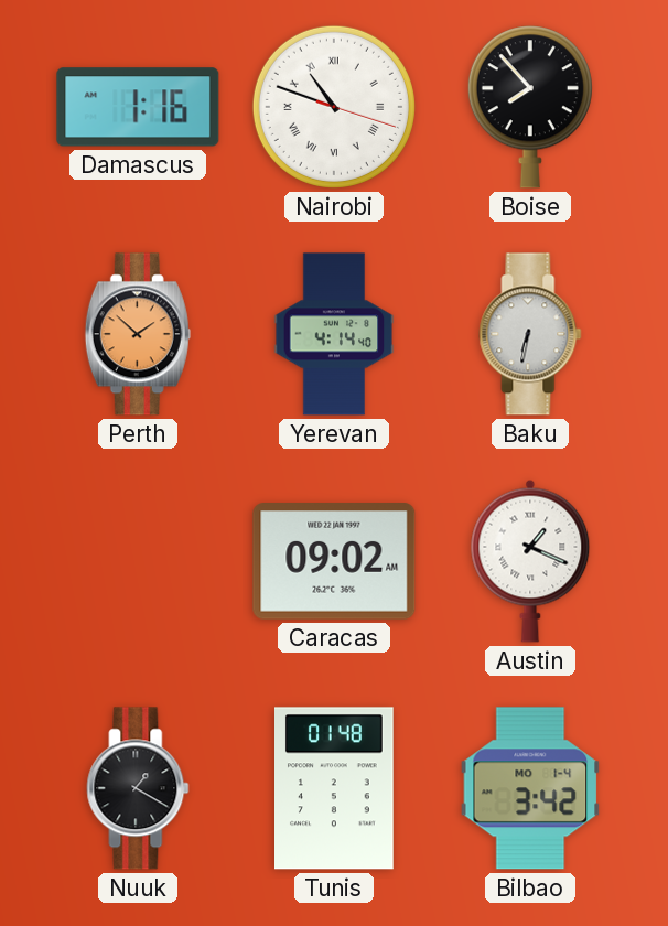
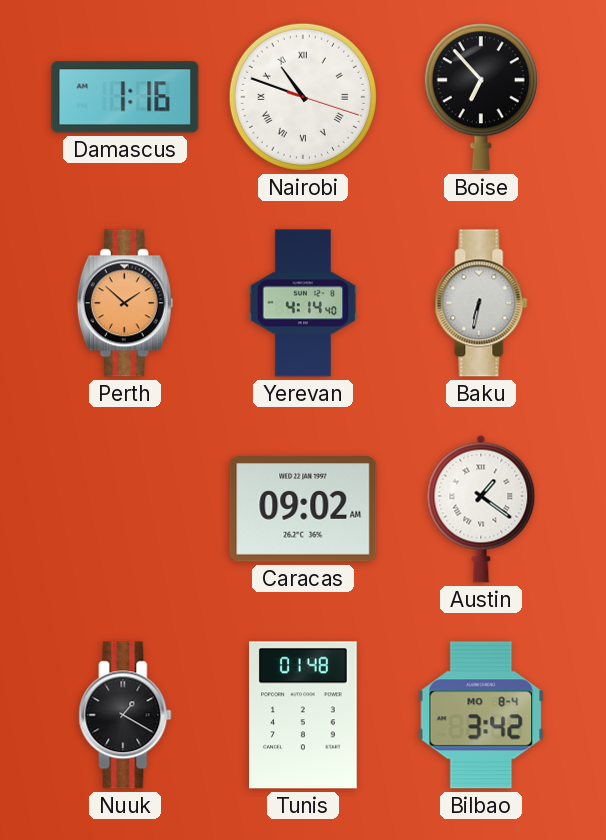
Boise: 7:53 -> 6:53
Austin: 1:19 -> 1:21
Bilbao date: MO 1-4 -> MO 8-4
